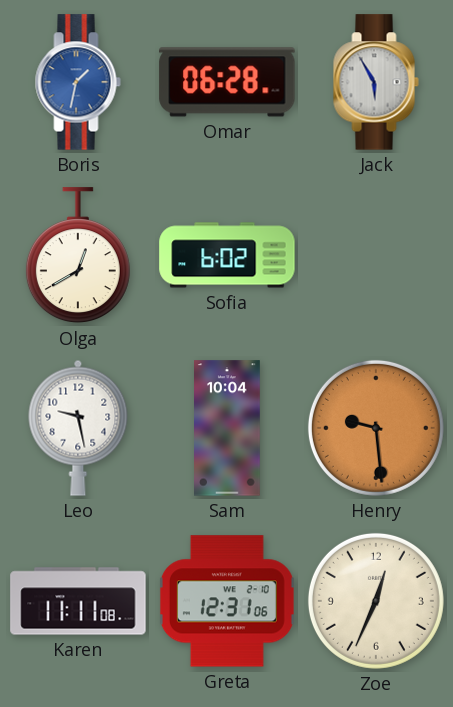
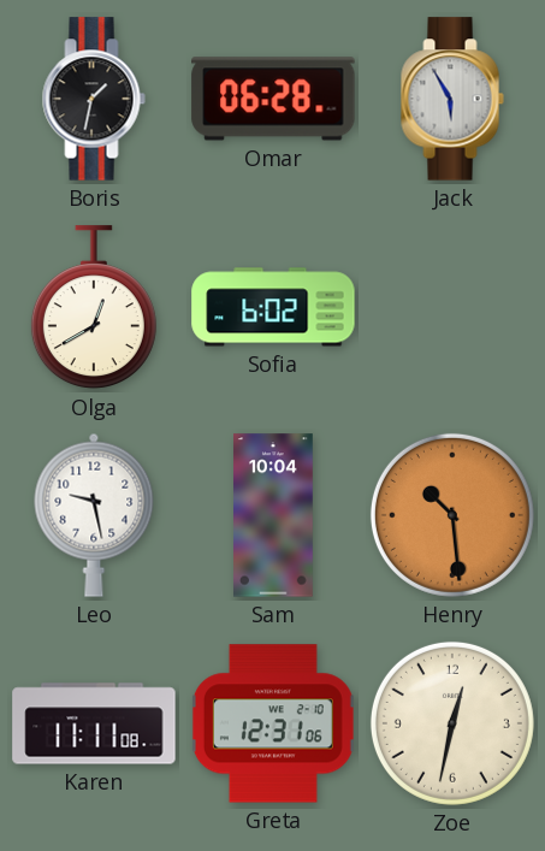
Boris dial: blue -> black
Henry: 9:29 -> 10:29
Zoe: 12:34 -> 12:32
